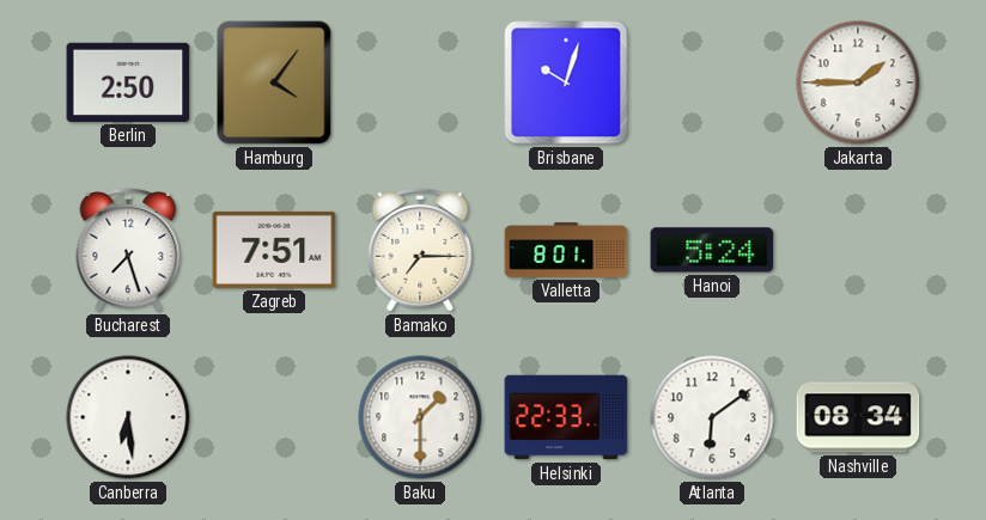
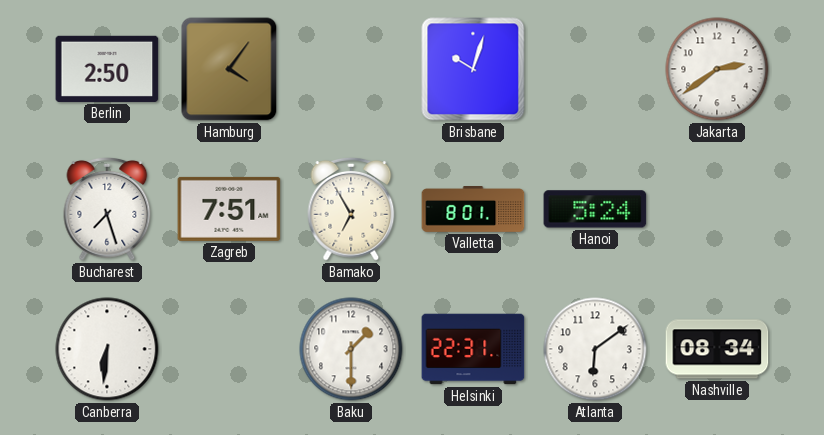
Jakarta: 1:45 -> 2:39
Bamako: 7:15 -> 6:55
Canberra: 6:29 -> 6:31
Helsinki: 22:33 -> 22:31
